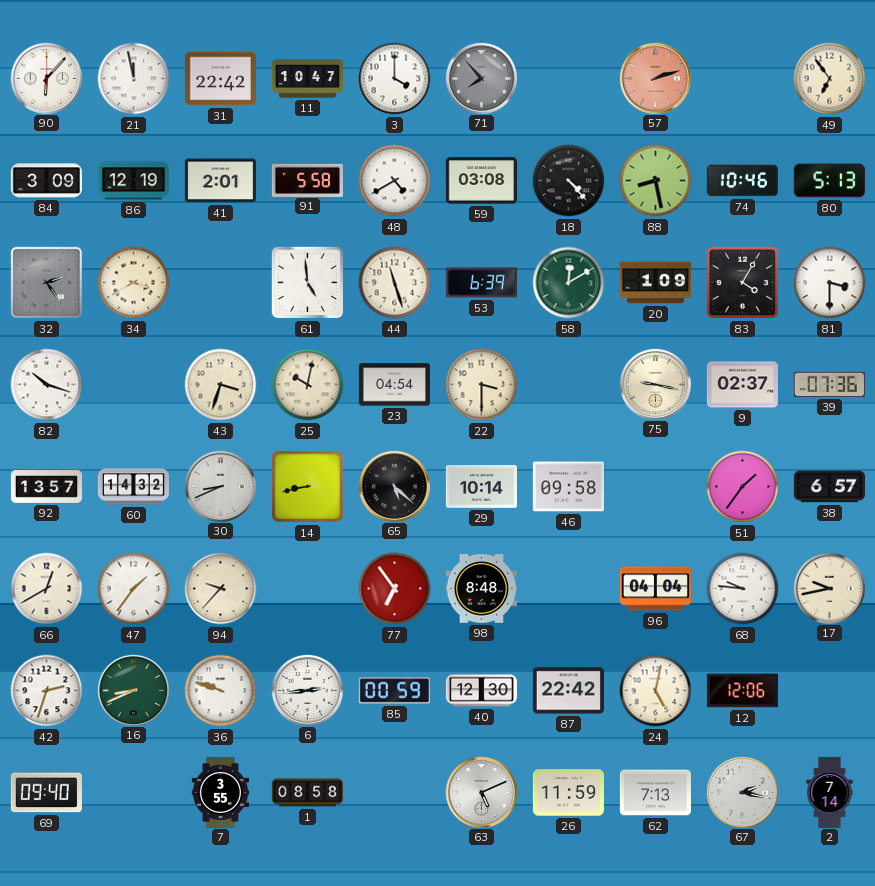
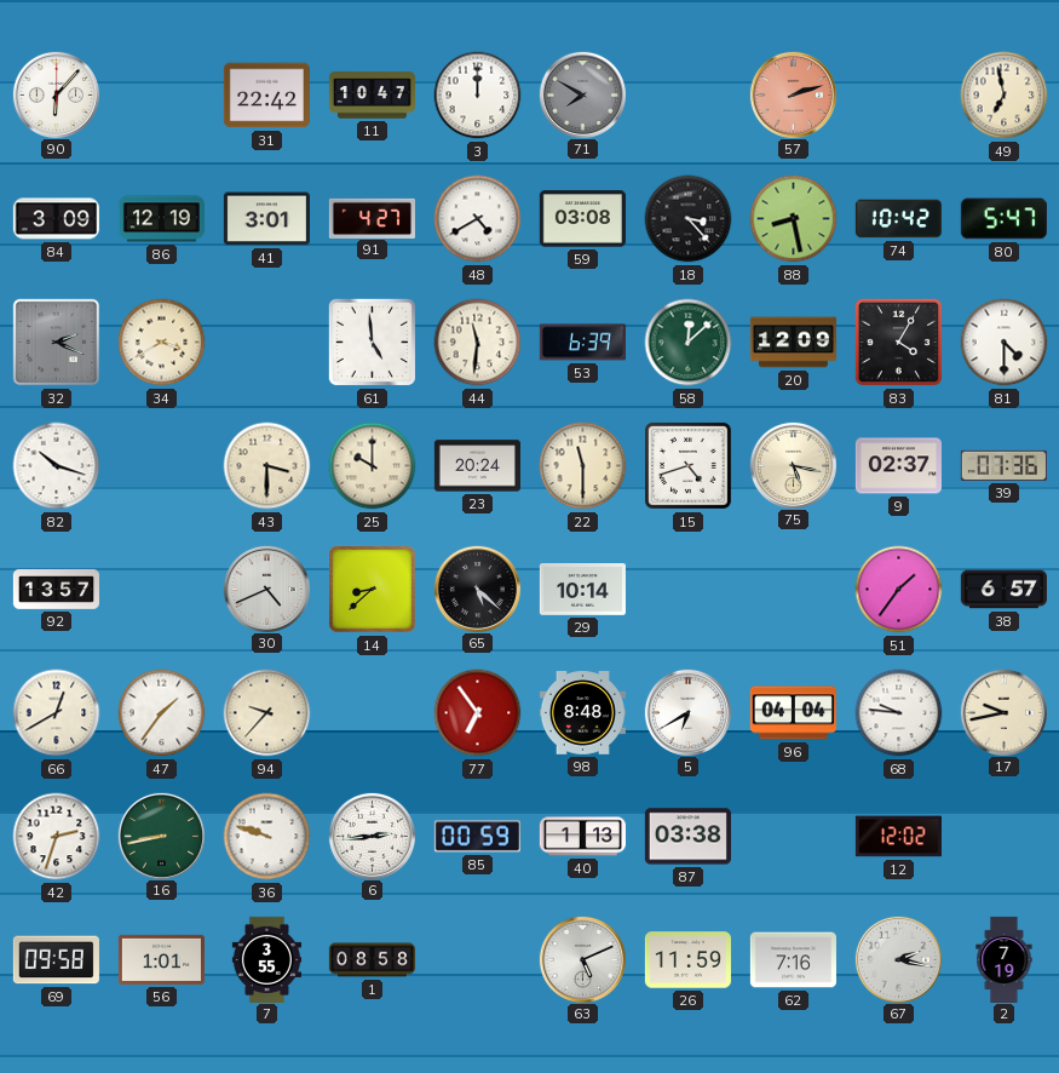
21: 11:58 -> none
3: 4:00 -> 12:00
71: 7:53 -> 7:50
49: 6:54 -> 6:58
41: 2:01 -> 3:01
91: 5:58 -> 4:27
18: 4:23 -> 3:23
74: 10:46 -> 10:42
80: 5:13 -> 5:47
32: 2:24 -> 2:19
44: 11:27 -> 11:31
58: 12:10 -> 12:08
20: 1:09 -> 12:09
81: 3:30 -> 4:30
43: 3:33 -> 3:30
25: 10:02 -> 10:00
23: 04:54 -> 20:24
22: 3:30 -> 11:30
15: none -> 4:42
75: 9:17 -> 5:17
60: 14:32 -> none
30: 8:41 -> 4:41
14: 8:43 -> 8:38
46: 09:58 -> none
5: none -> 6:40
16: 8:41 -> 8:43
40: 12:30 -> 1:13
87: 22:42 -> 03:38
24: 5:02 -> none
12: 12:06 -> 12:02
69: 09:40 -> 09:58
56: none -> 1:01
62: 7:13 -> 7:16
2: 7:14 -> 7:19
